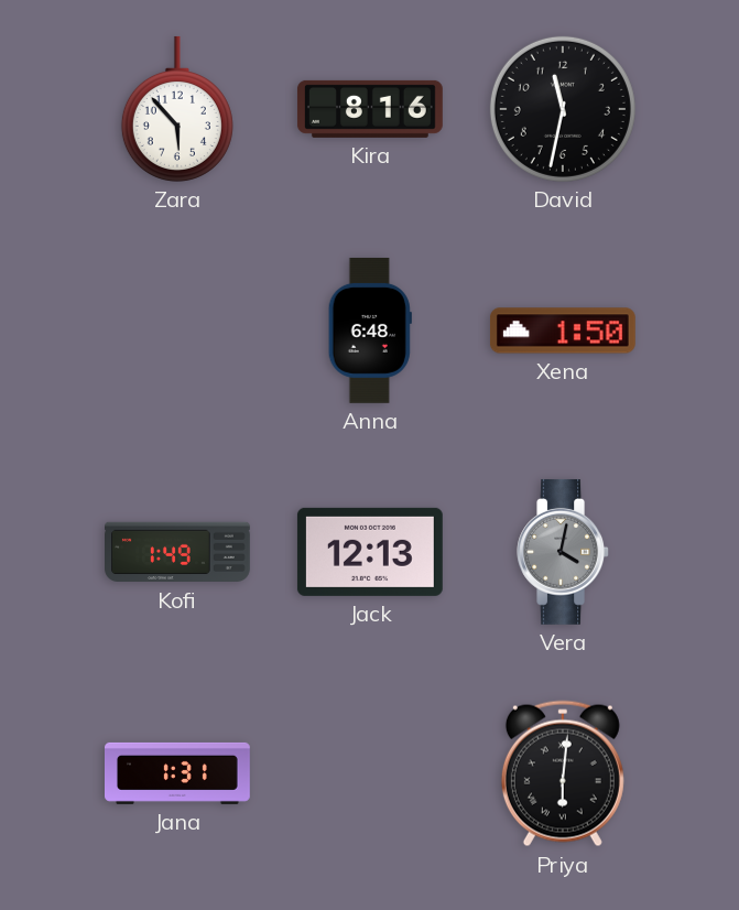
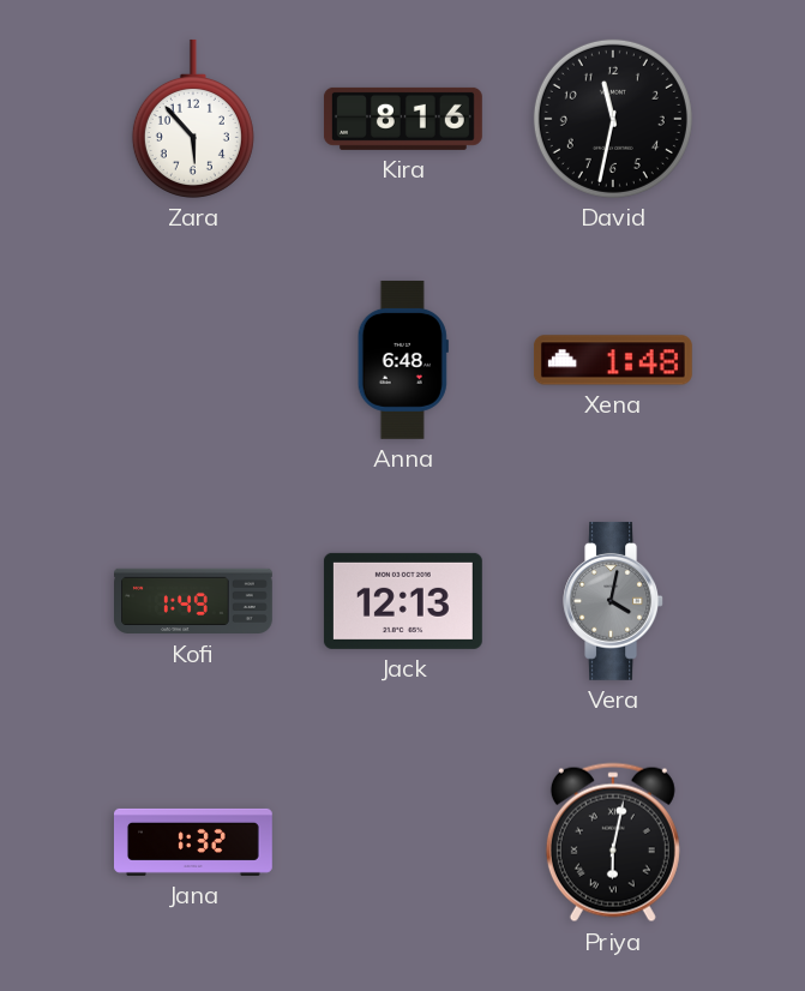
Xena: 1:50 -> 1:48
Jana: 1:31 -> 1:32
Priya: 6:01 -> 6:02
